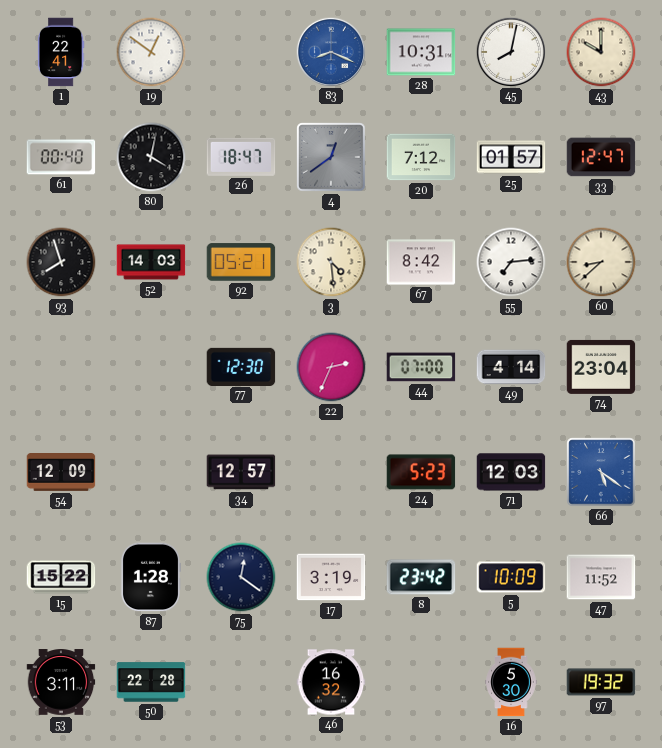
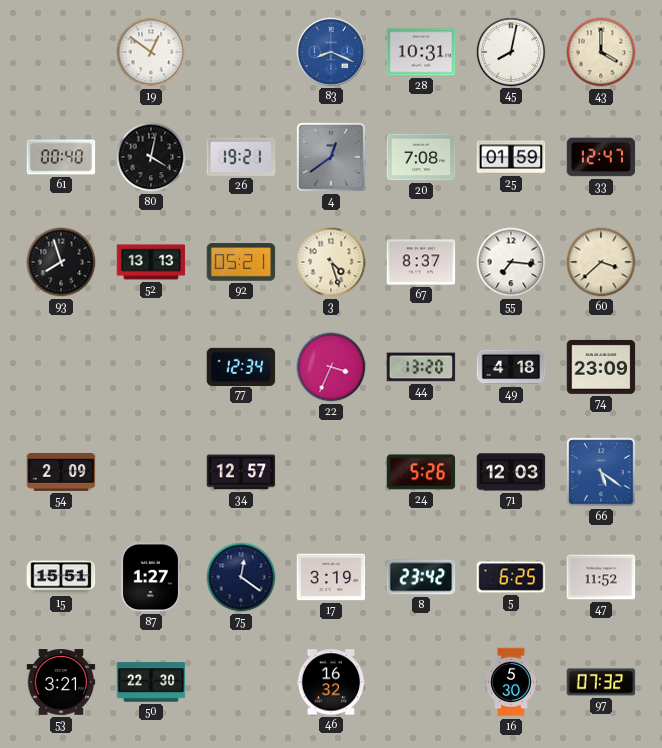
1: 22:41 -> none
43: 10:00 -> 4:00
26: 18:47 -> 19:21
20: 7:12 -> 7:08
25: 01:57 -> 01:59
52: 14:03 -> 13:13
3: 4:29 -> 4:27
67: 8:42 -> 8:37
55: 7:14 -> 7:16
60: 8:38 -> 3:38
77: 12:30 -> 12:34
22: 2:34 -> 3:34
44: 07:00 -> 13:20
49: 4:14 -> 4:18
74: 23:04 -> 23:09
54: 12:09 -> 2:09
24: 5:23 -> 5:26
15: 15:22 -> 15:51
87: 1:28 -> 1:27
5: 10:09 -> 6:25
53: 3:11 -> 3:21
50: 22:28 -> 22:30
97: 19:32 -> 07:32
